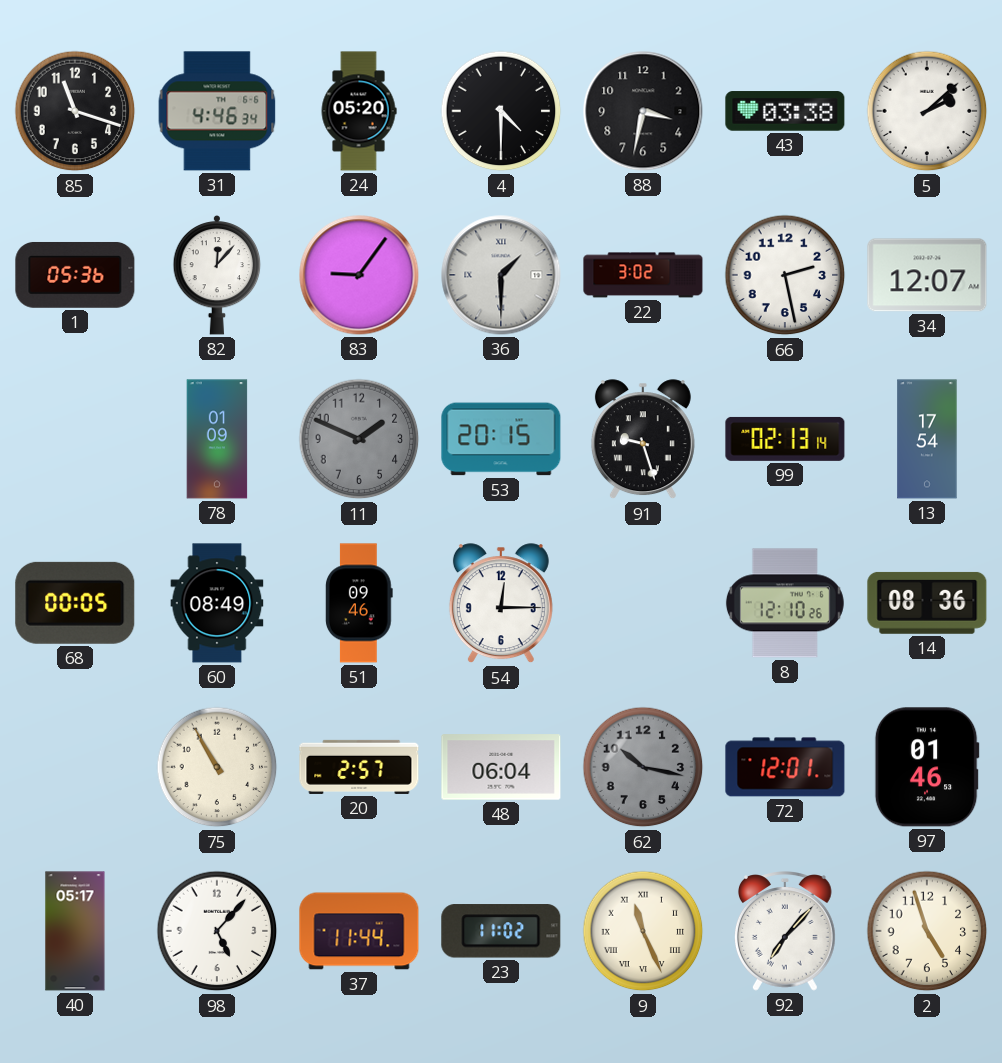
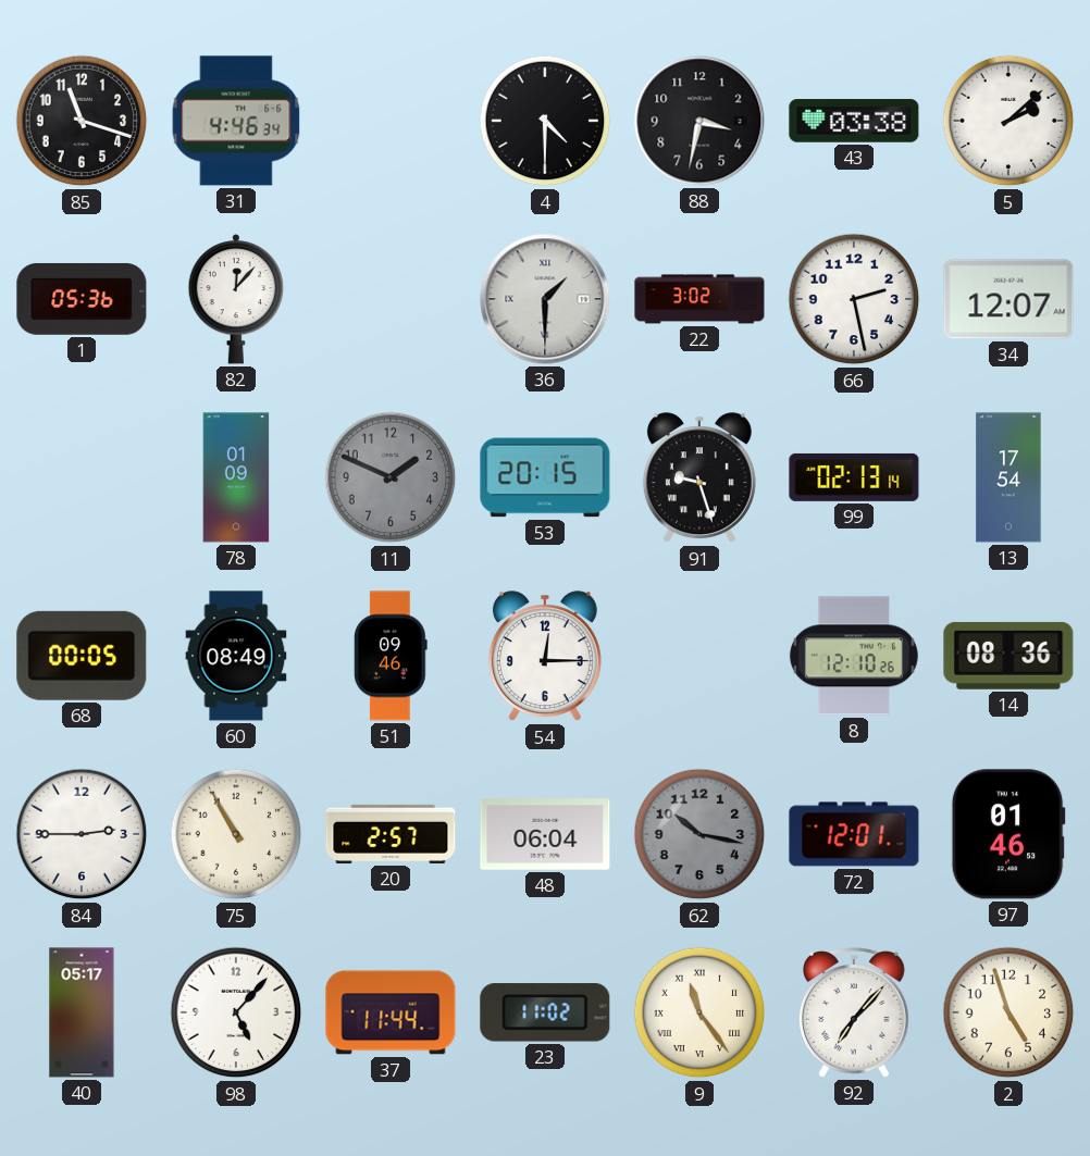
24: 05:20 -> none
83: 9:06 -> none
84: none -> 2:45
9: 11:26 -> 11:24
